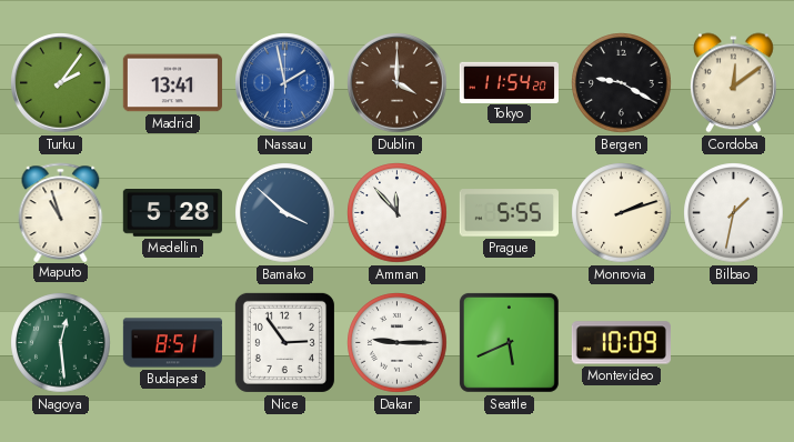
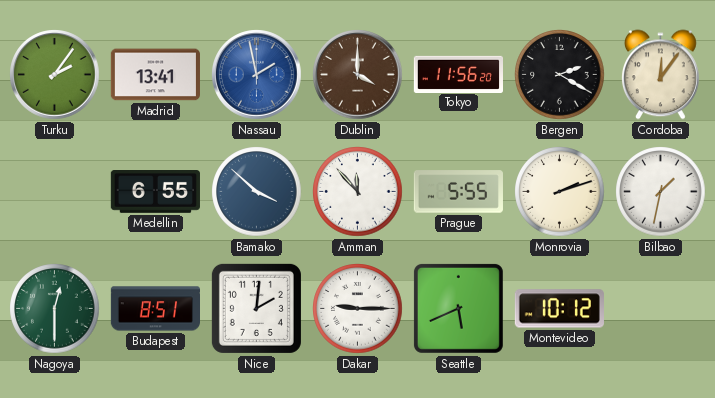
Tokyo: 11:54 -> 11:56
Bergen: 9:20 -> 2:20
Cordoba: 12:09 -> 12:06
Maputo: 10:57 -> none
Medellin: 5:28 -> 6:55
Nagoya: 12:29 -> 12:30
Nice: 2:54 -> 2:01
Montevideo: 10:09 -> 10:12
